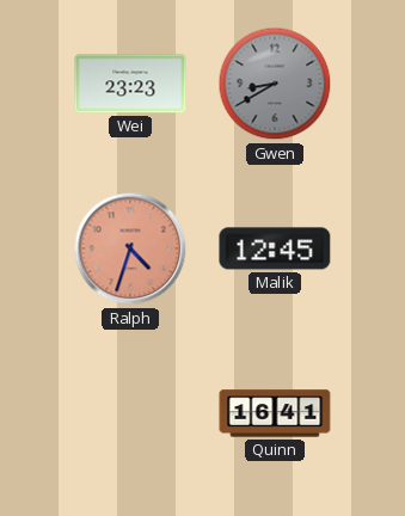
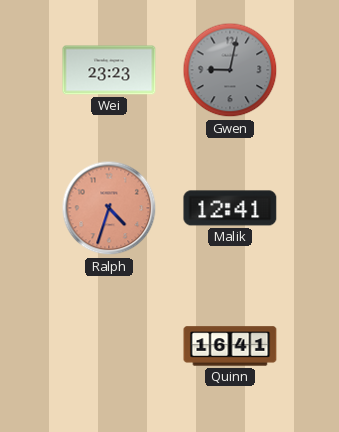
Gwen: 8:40 -> 9:02
Malik: 12:45 -> 12:41
